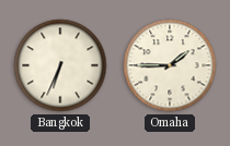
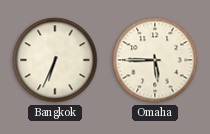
Omaha: 1:45 -> 5:45
